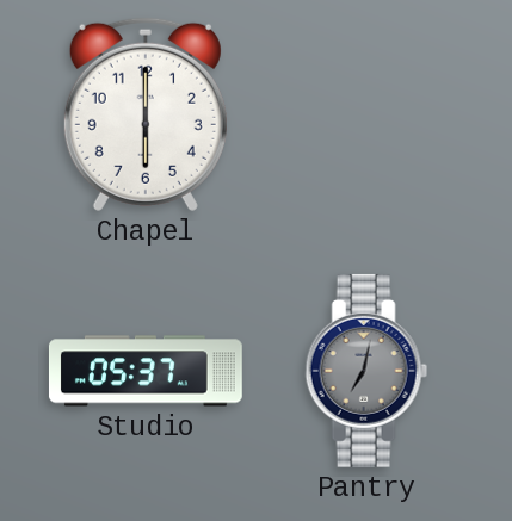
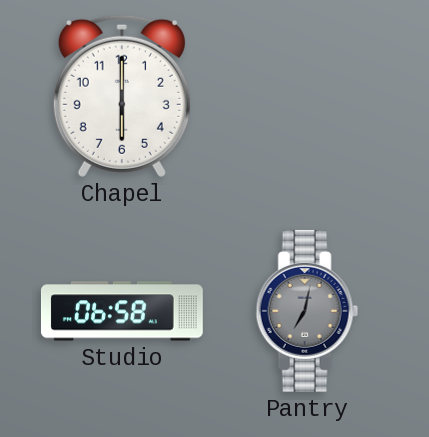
Studio: 05:37 -> 06:58
